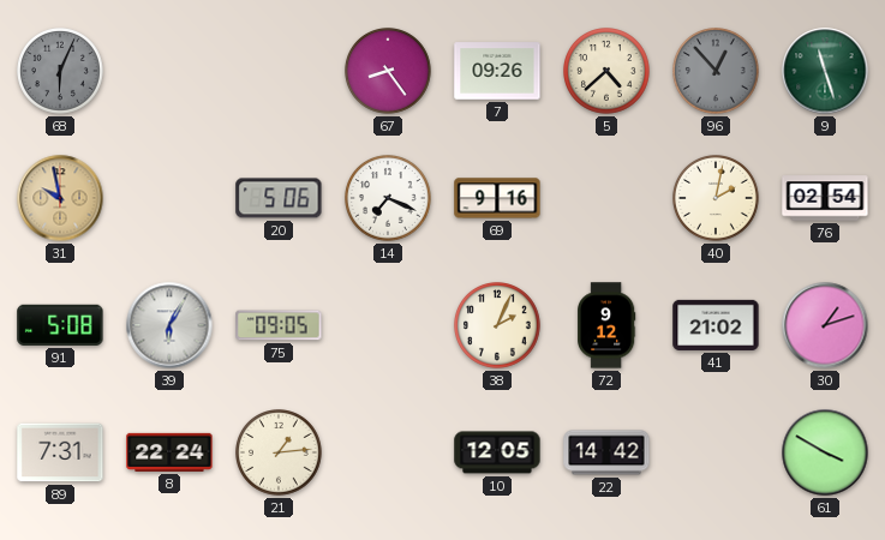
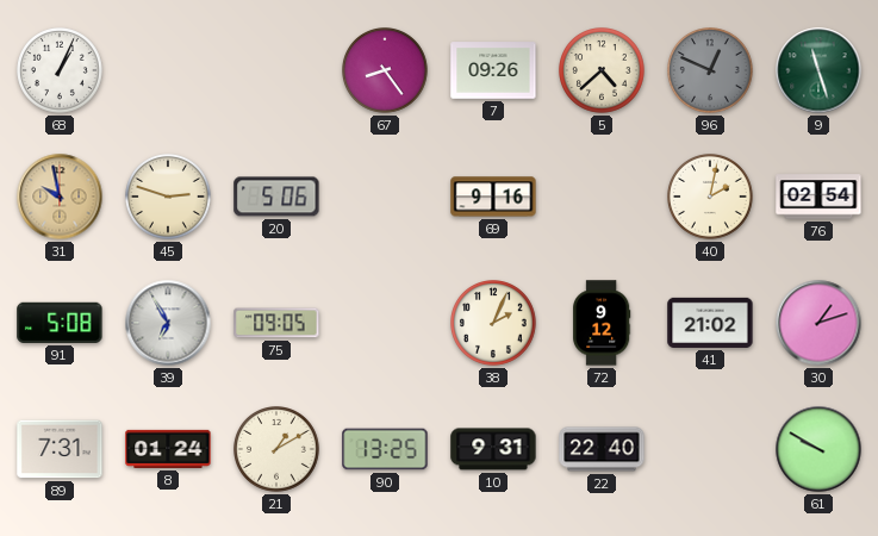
68: 6:04 -> 1:04
68 dial: grey -> white
96: 12:53 -> 12:49
45: none -> 2:48
14: 7:19 -> none
39: 6:05 -> 6:55
8: 22:24 -> 01:24
21: 1:14 -> 1:10
90: none -> 13:25
10: 12:05 -> 9:31
22: 14:42 -> 22:40
61: 3:50 -> 9:50
